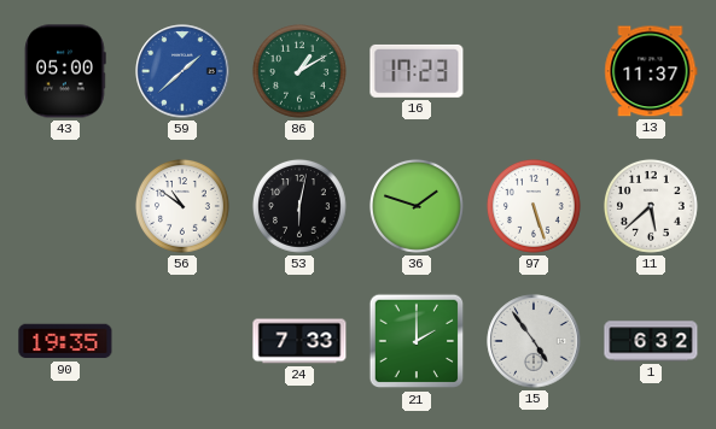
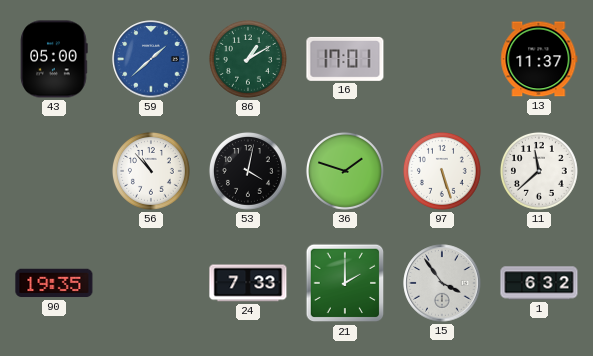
16: 17:23 -> 17:01
56: 10:51 -> 10:53
53: 6:02 -> 4:02
11: 5:38 -> 11:38
15: 4:54 -> 3:54
